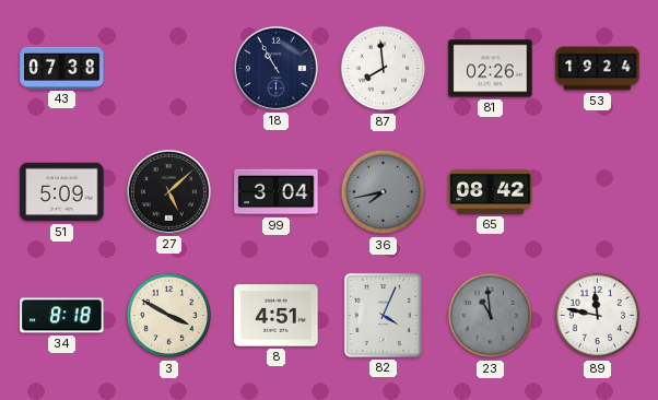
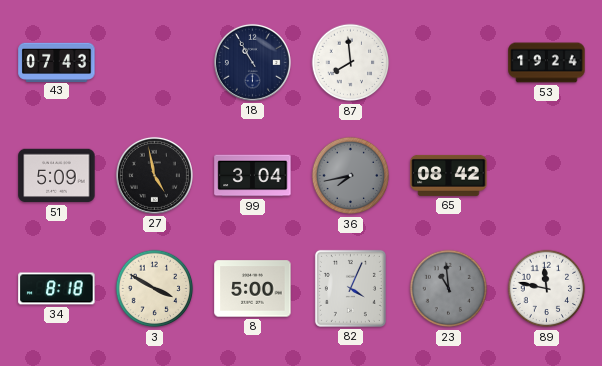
43: 07:38 -> 07:43
81: 02:26 -> none
27: 5:08 -> 4:58
8: 4:51 -> 5:00
